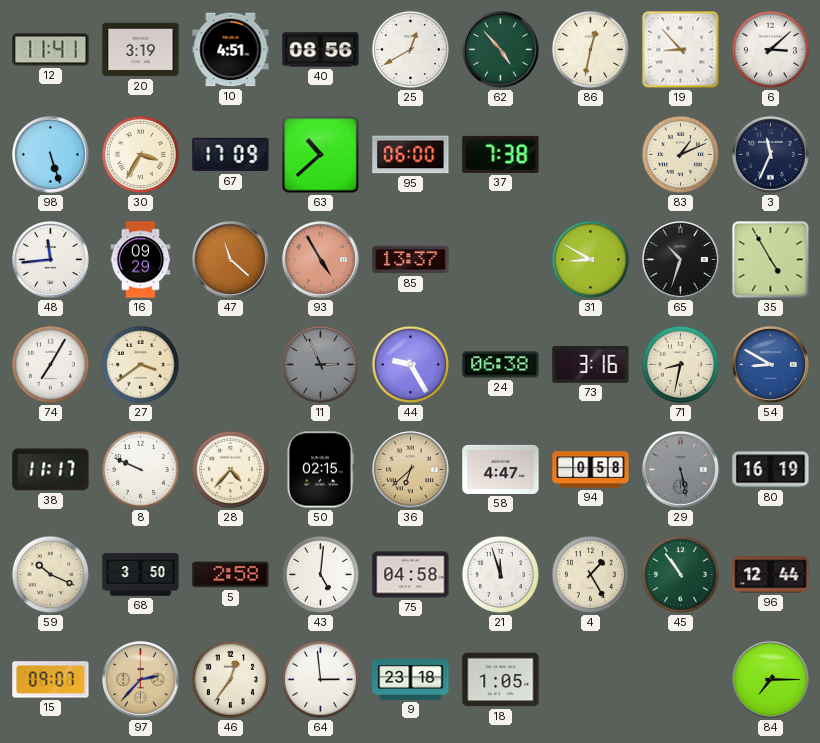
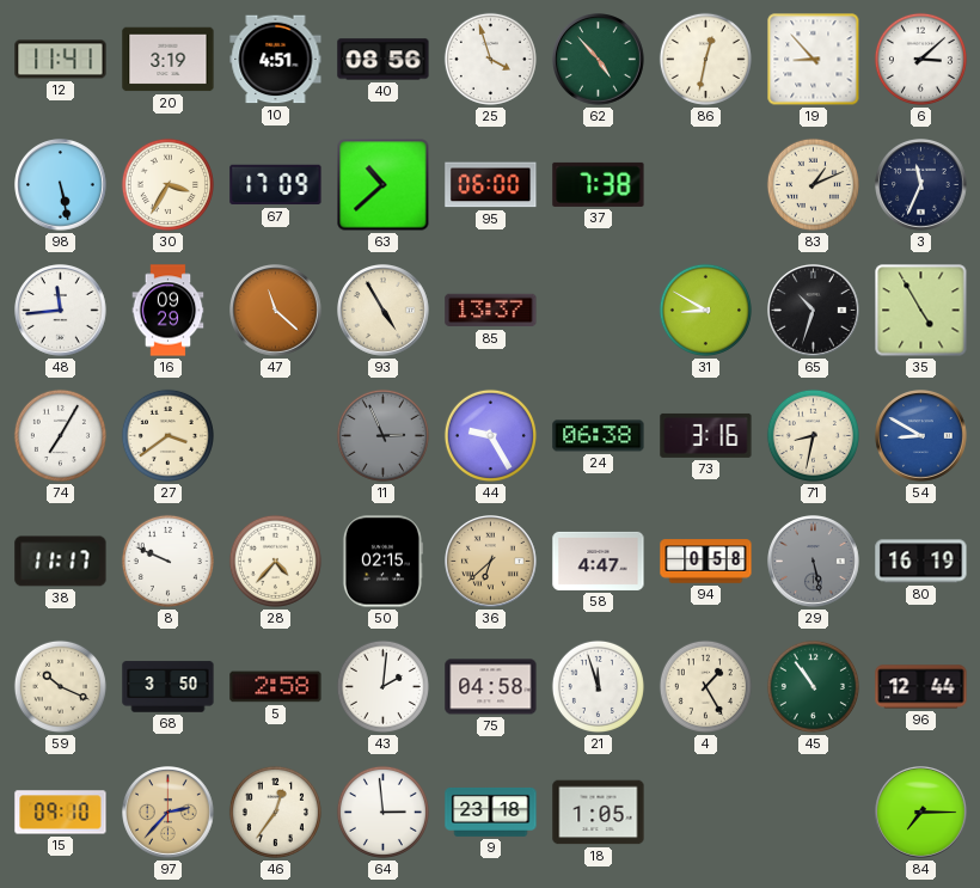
25: 12:40 -> 3:57
98: 5:27 -> 5:28
93 dial: salmon -> cream
43: 5:01 -> 2:01
15: 09:07 -> 09:10
